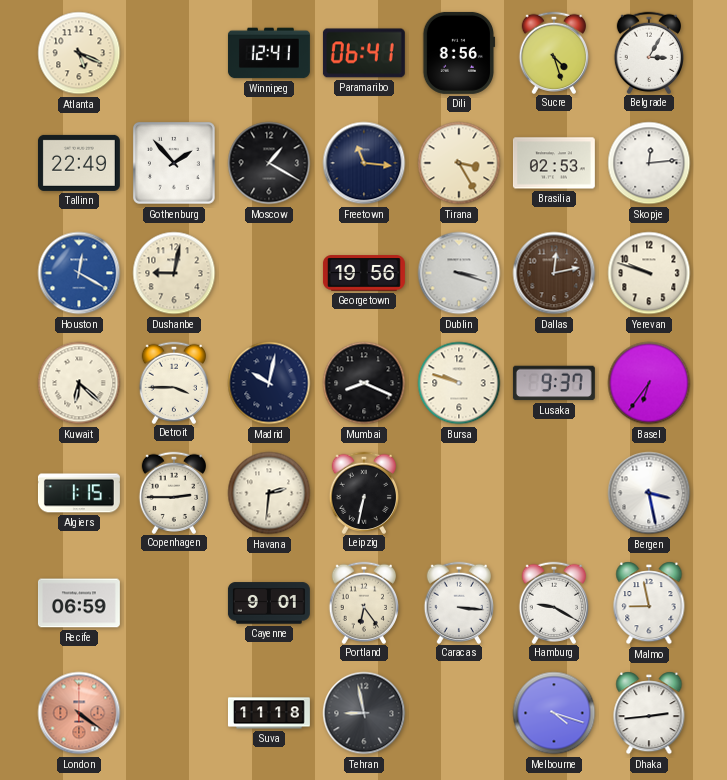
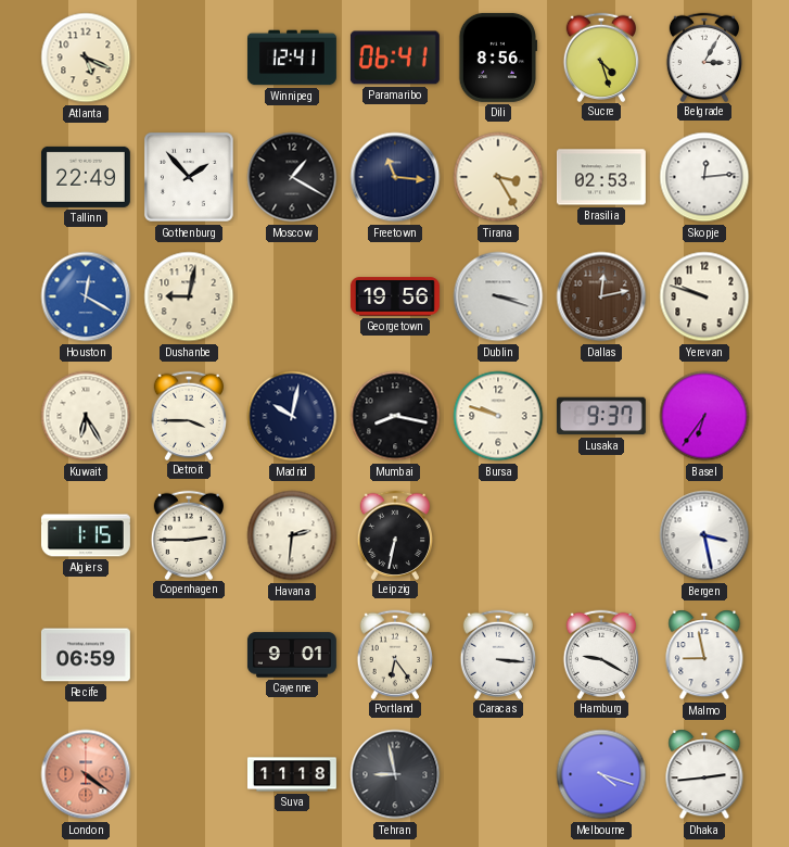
Kuwait: 6:22 -> 6:25
Mumbai: 8:19 -> 8:17
